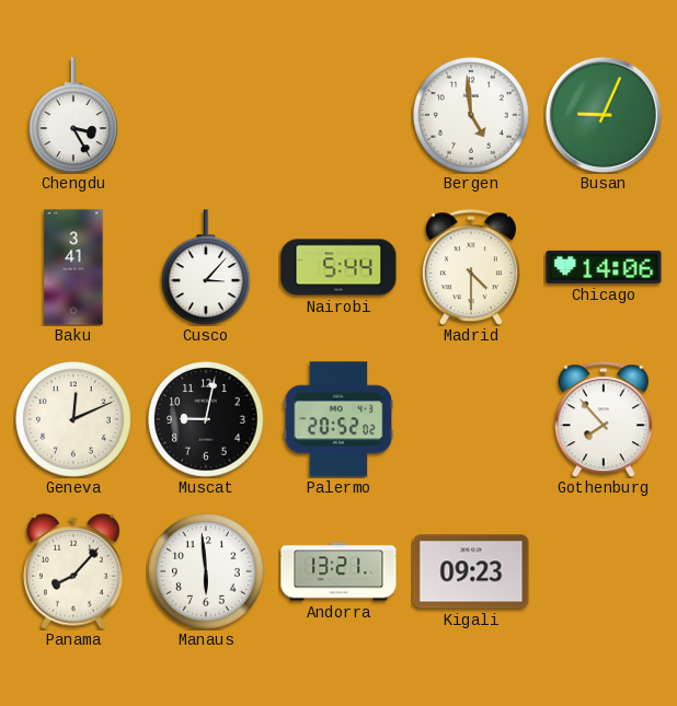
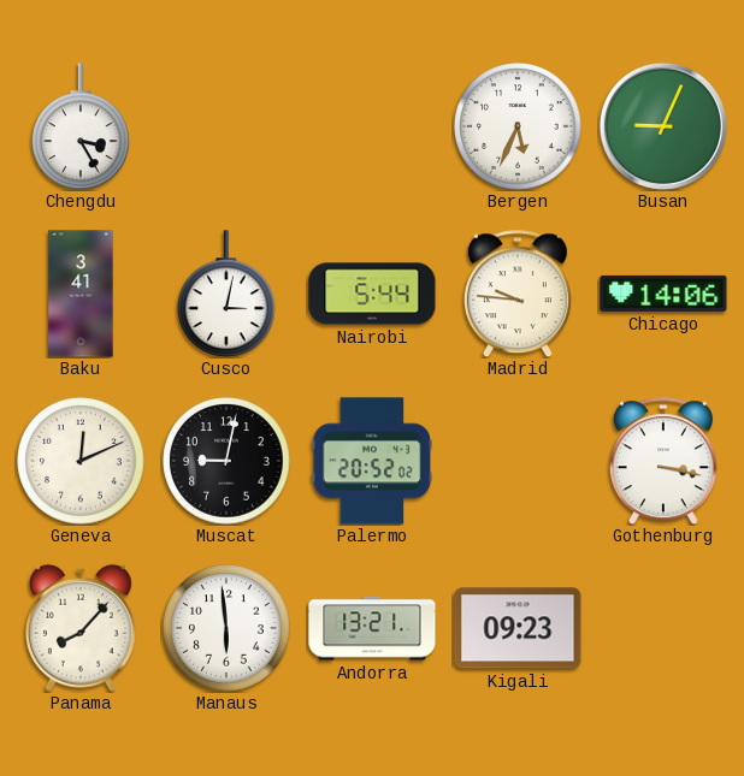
Bergen: 4:59 -> 5:34
Cusco: 3:07 -> 3:02
Madrid: 4:30 -> 9:46
Gothenburg: 7:53 -> 3:17
